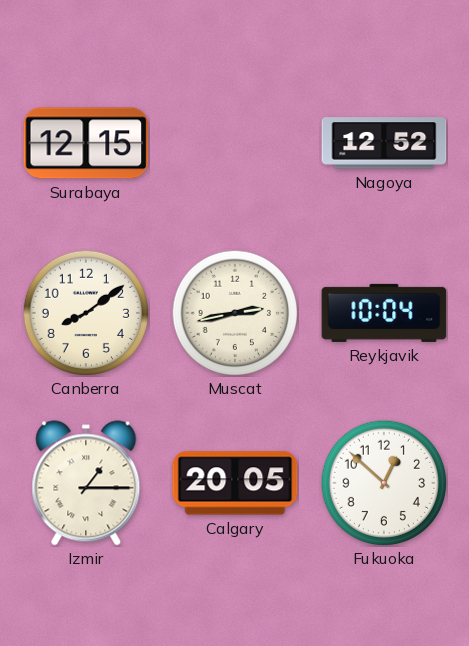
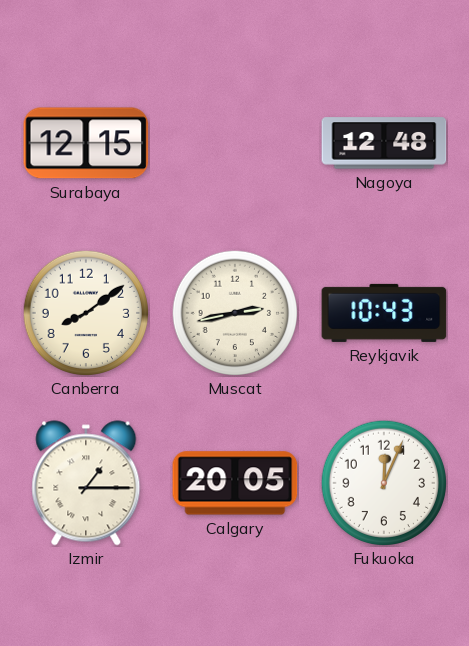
Nagoya: 12:52 -> 12:48
Reykjavik: 10:04 -> 10:43
Fukuoka: 12:52 -> 12:04
